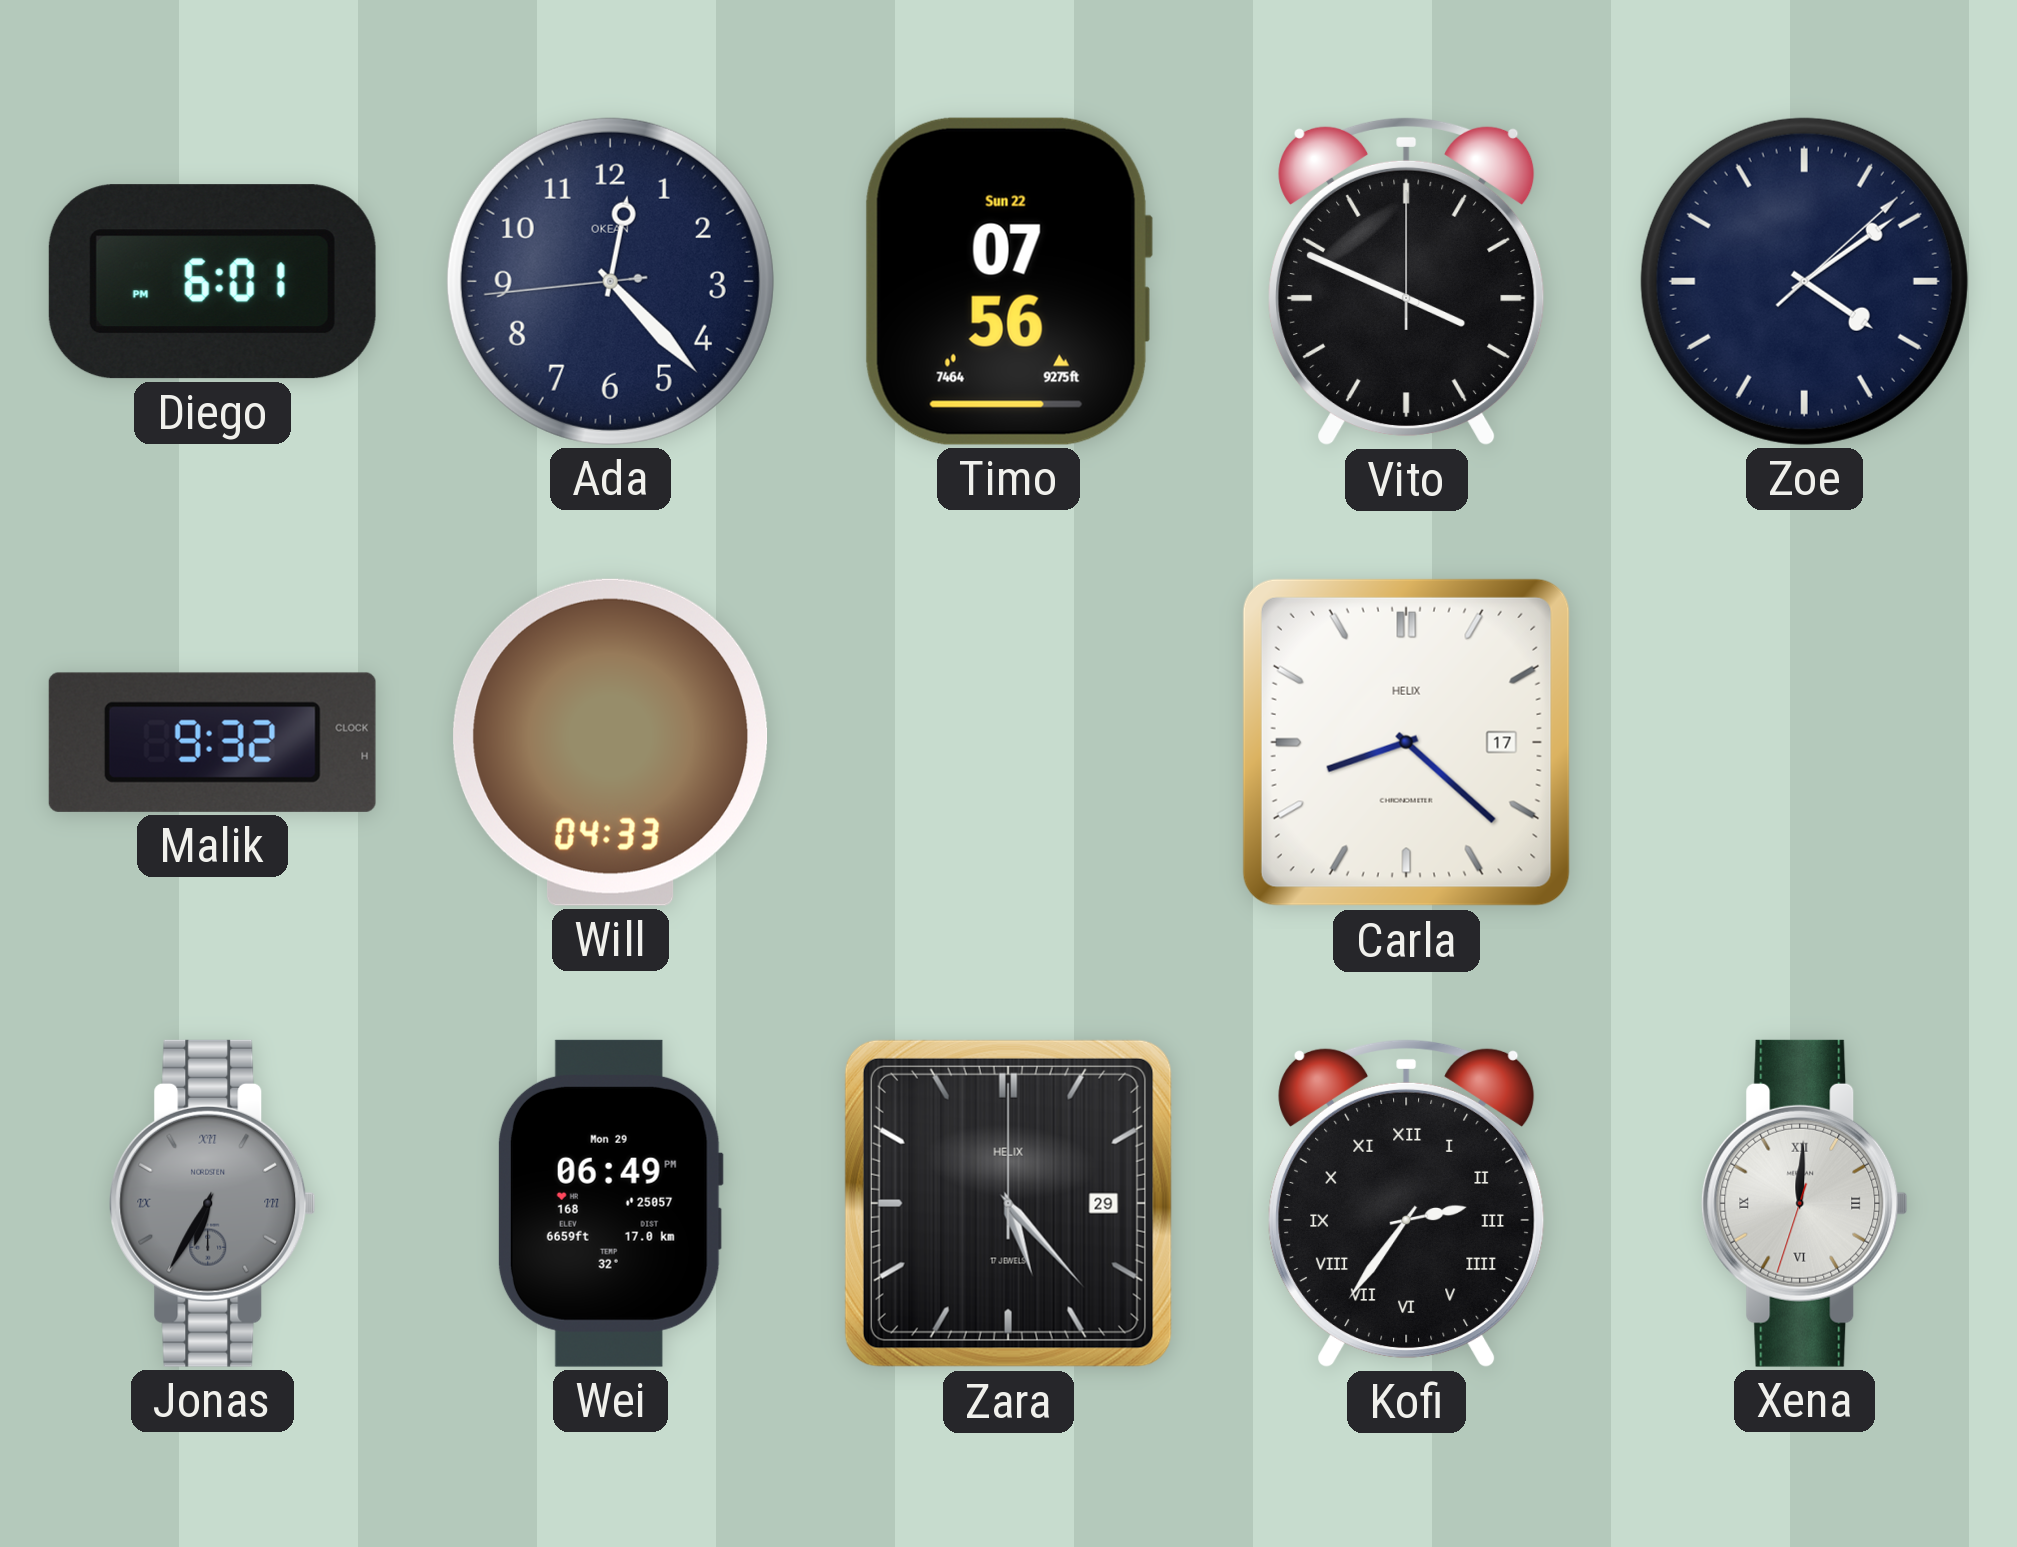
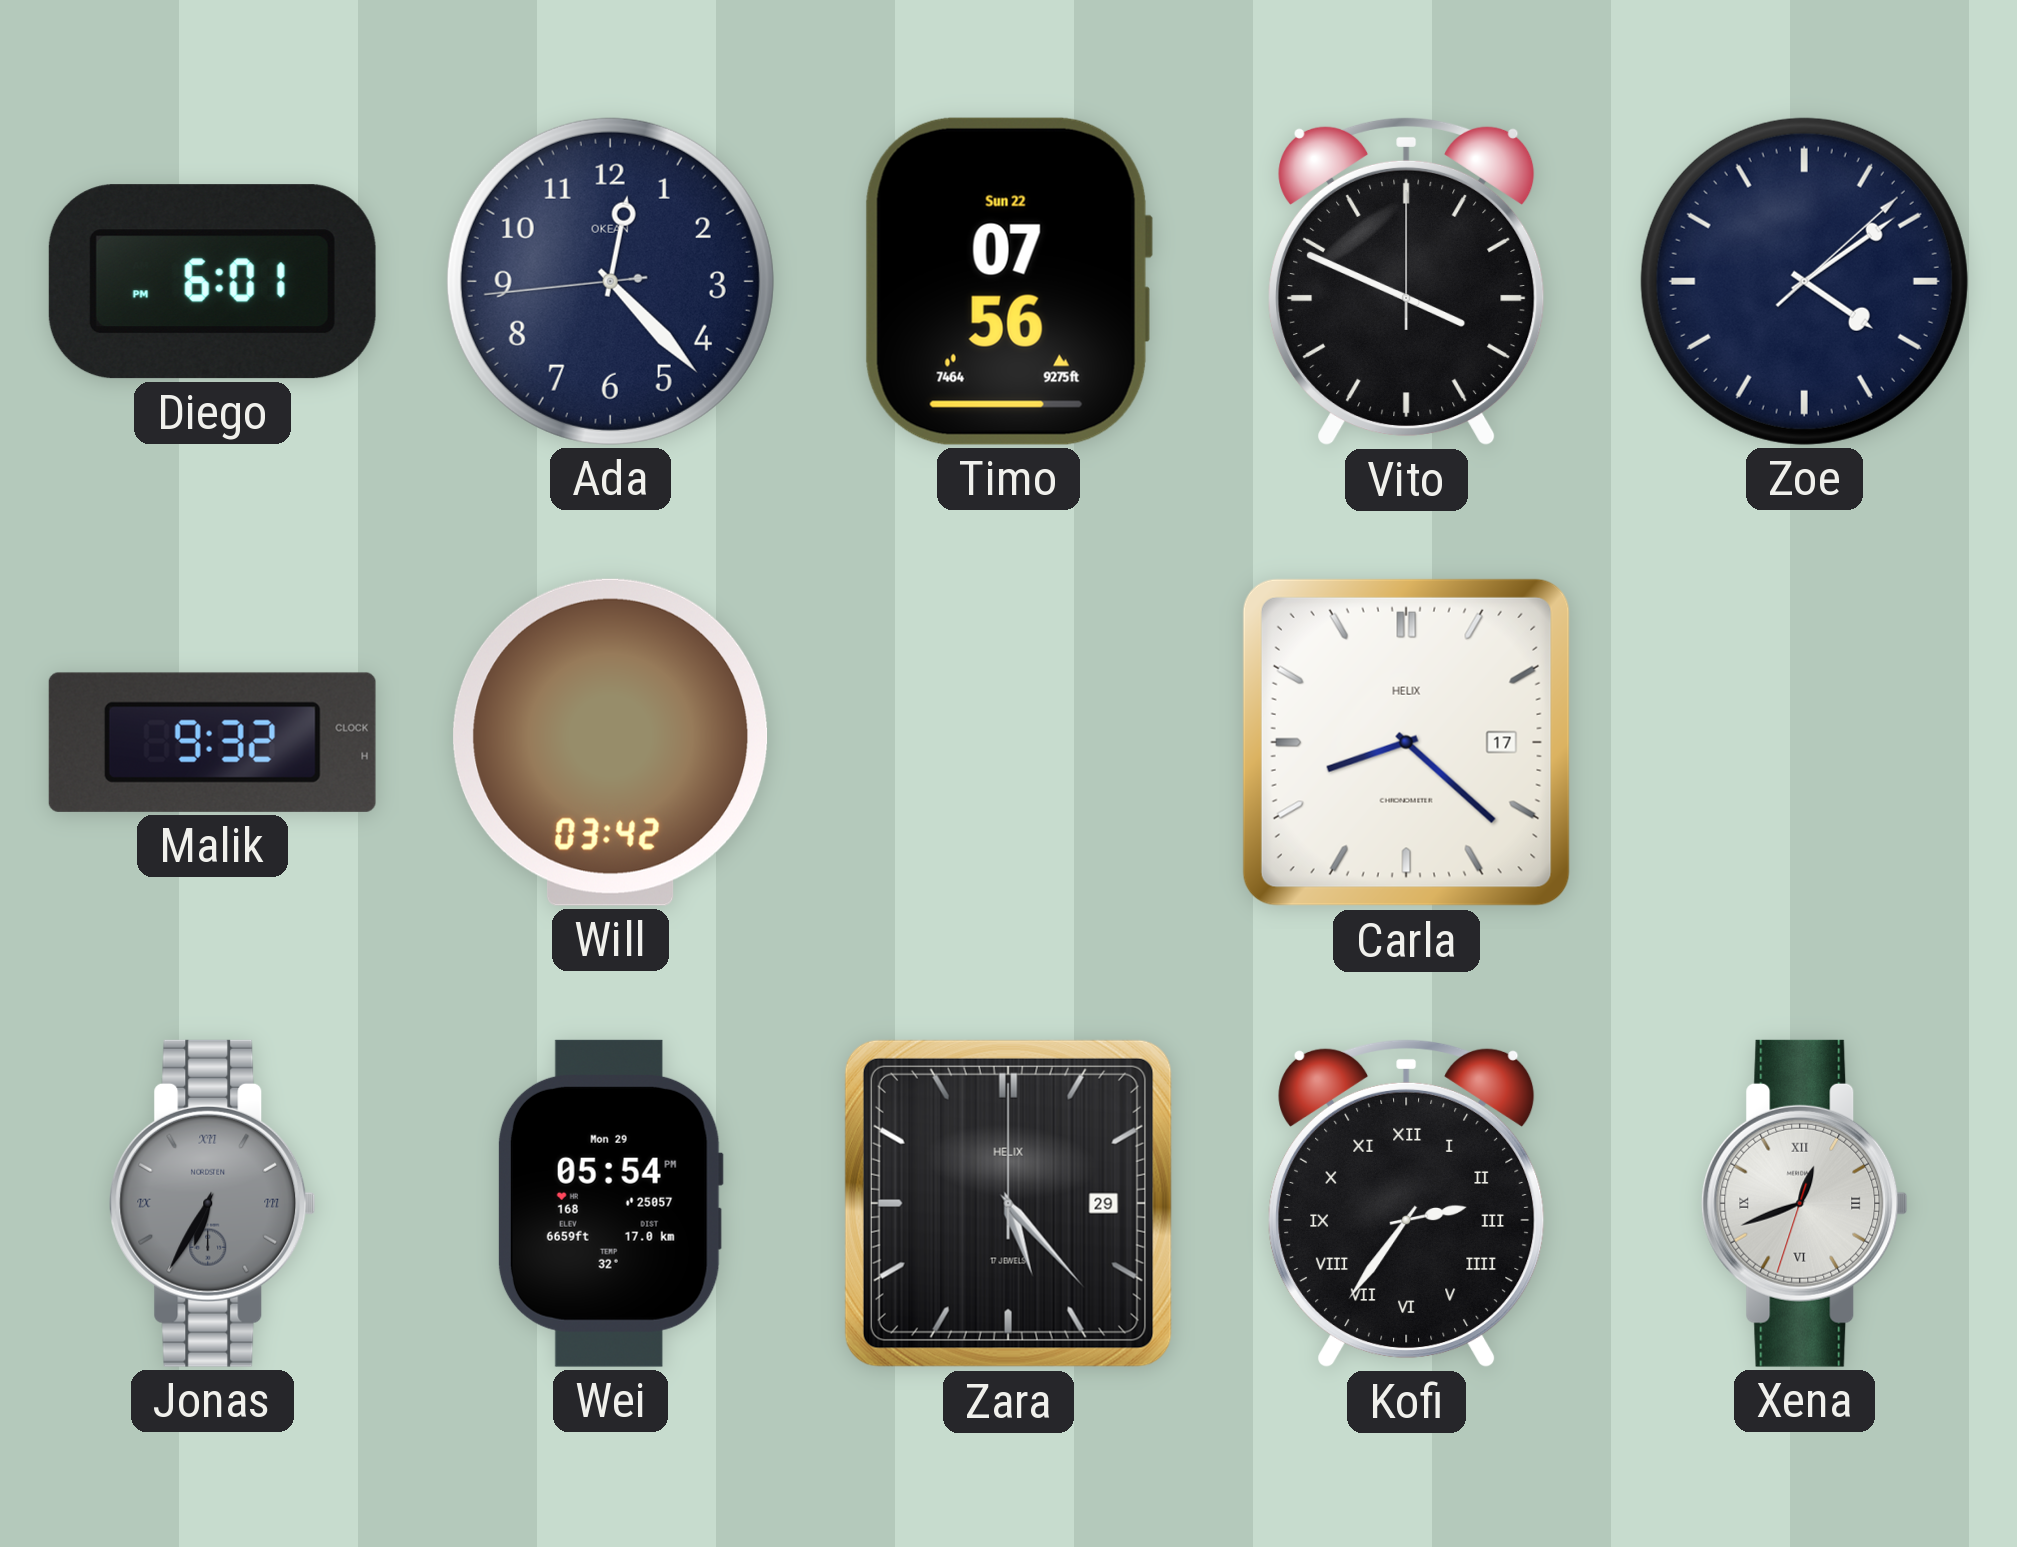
Will: 04:33 -> 03:42
Wei: 06:49 -> 05:54
Xena: 12:00 -> 12:41
